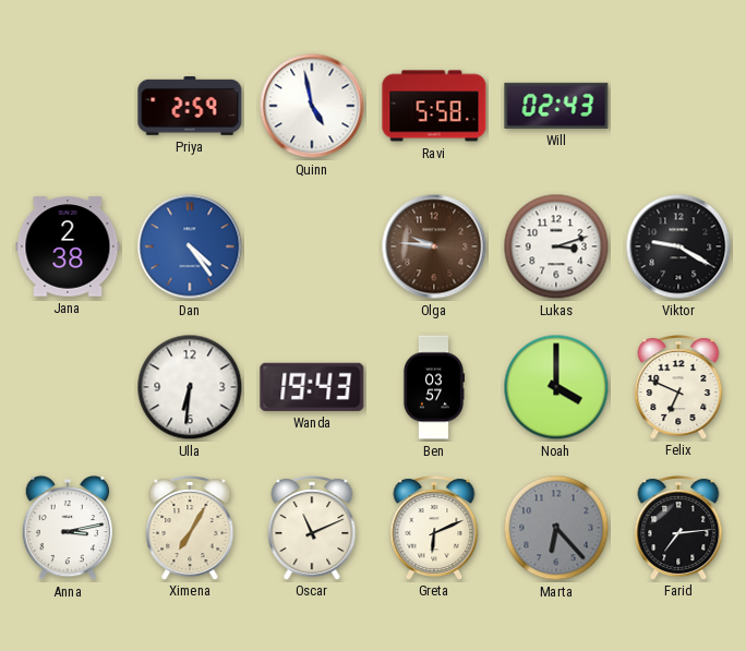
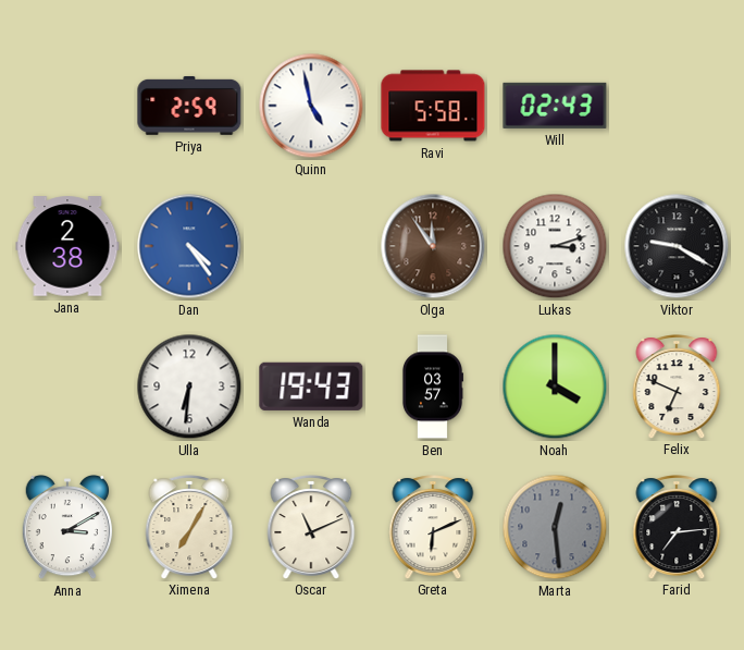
Olga: 9:46 -> 11:54
Anna: 3:13 -> 3:10
Marta: 6:23 -> 12:29
